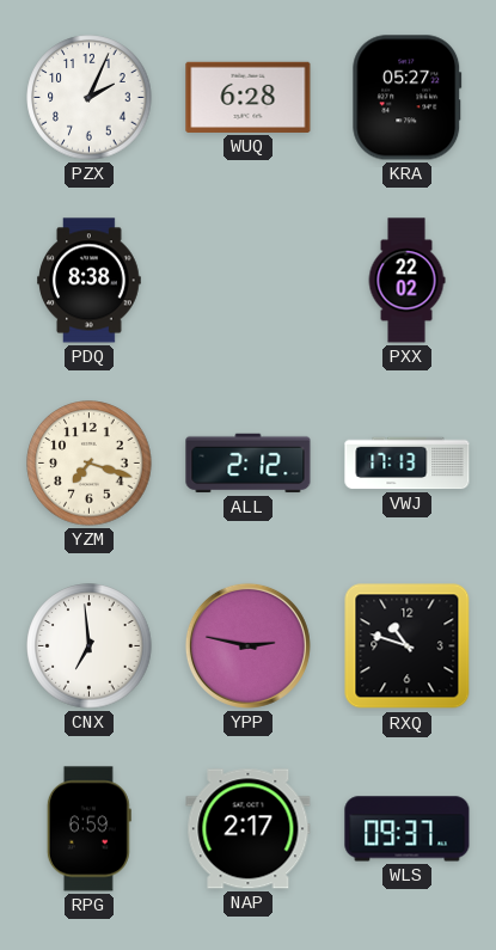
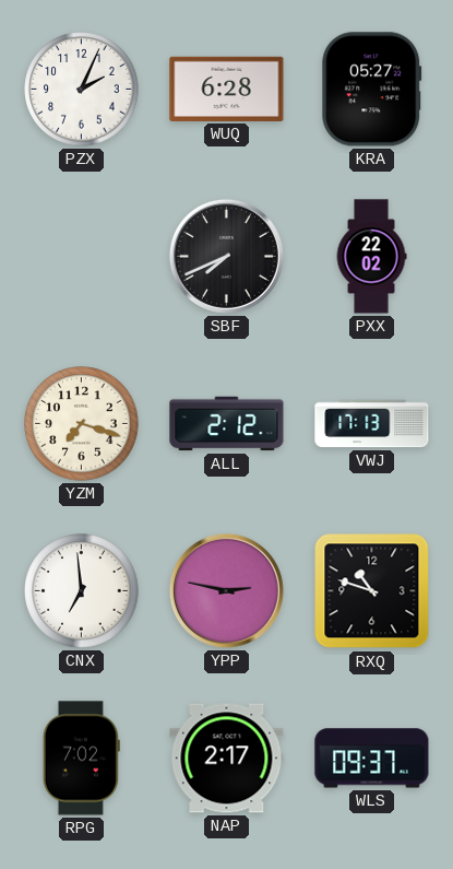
PDQ: 8:38 -> none
SBF: none -> 7:41
RPG: 6:59 -> 7:02
